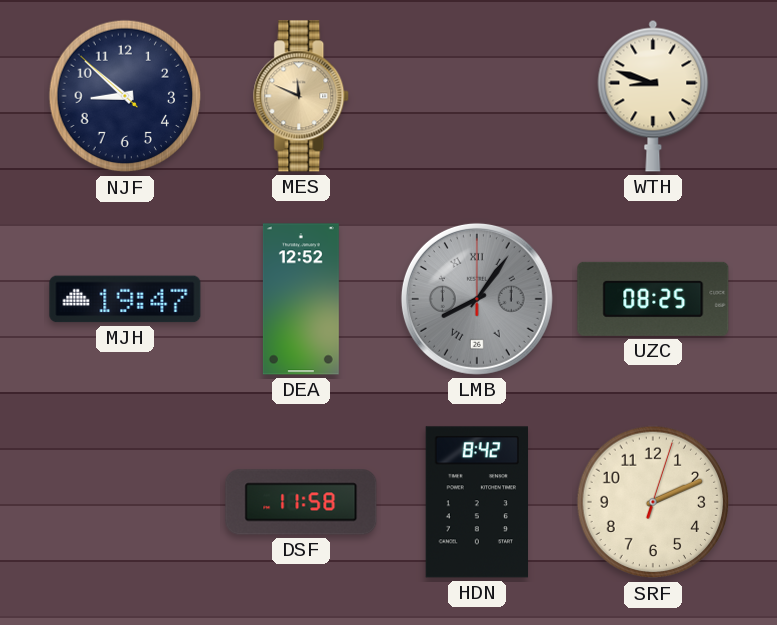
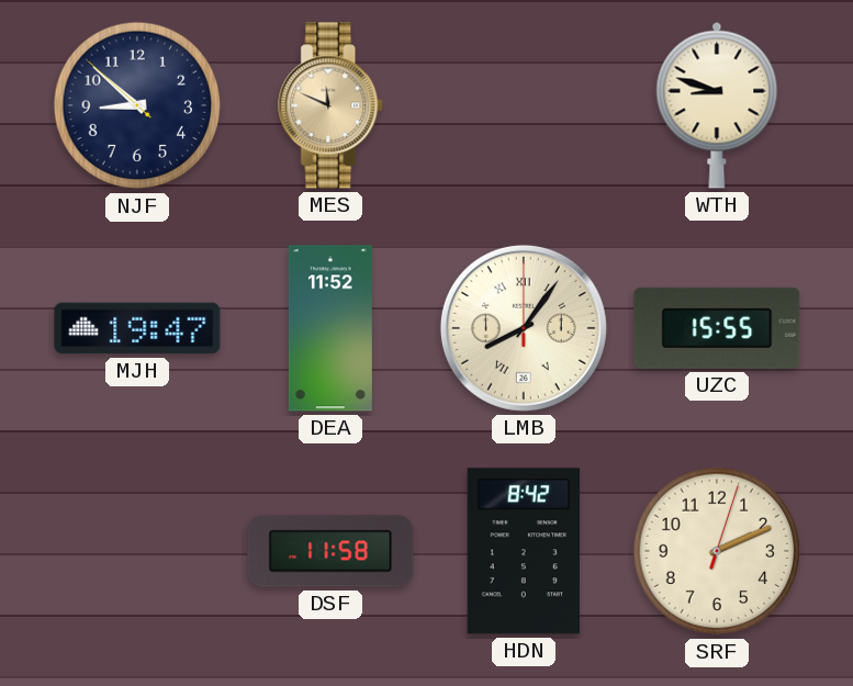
DEA: 12:52 -> 11:52
LMB dial: grey -> cream
UZC: 08:25 -> 15:55
